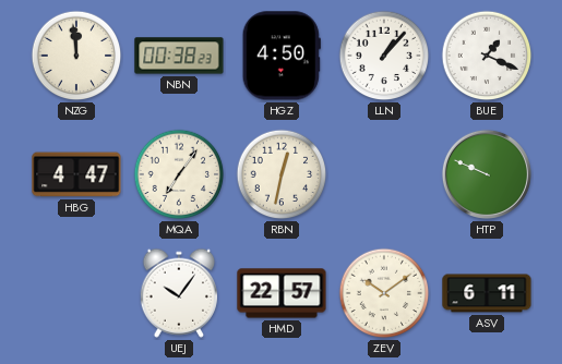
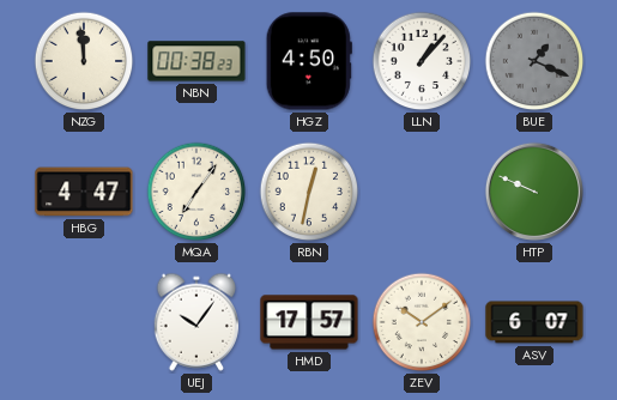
BUE dial: white -> grey
HMD: 22:57 -> 17:57
ASV: 6:11 -> 6:07
